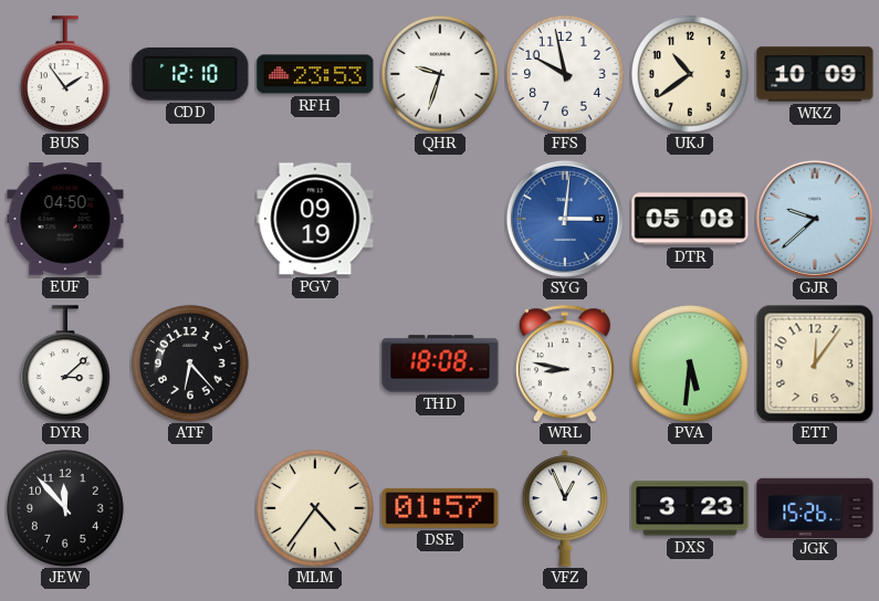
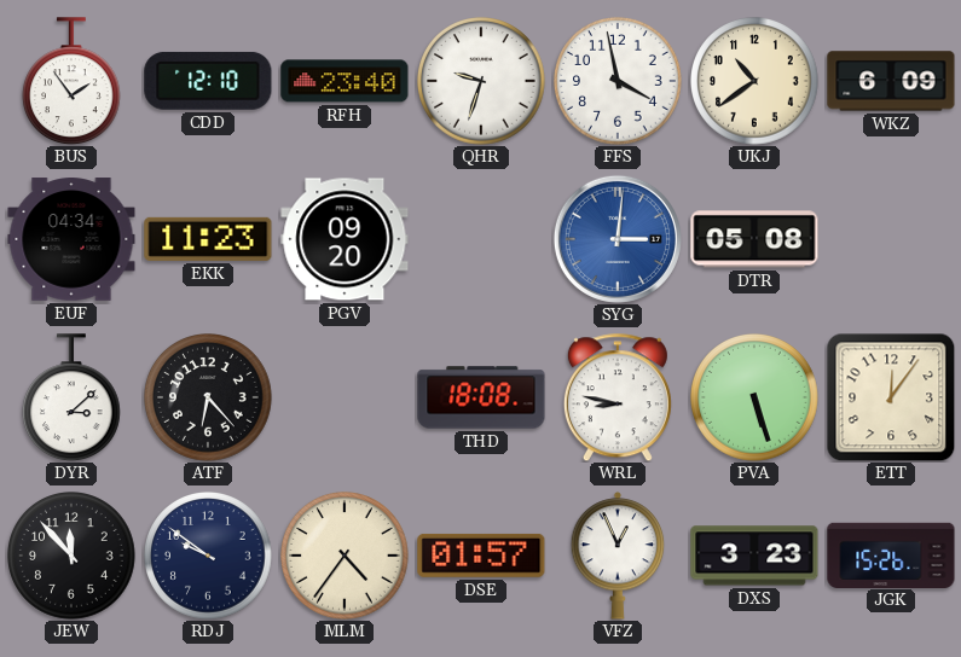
RFH: 23:53 -> 23:40
FFS: 9:58 -> 3:58
WKZ: 10:09 -> 6:09
EUF: 04:50 -> 04:34
EKK: none -> 11:23
PGV: 09:19 -> 09:20
GJR: 9:38 -> none
PVA: 5:31 -> 5:27
RDJ: none -> 9:51
